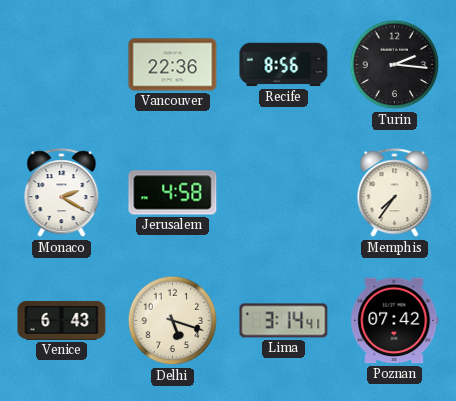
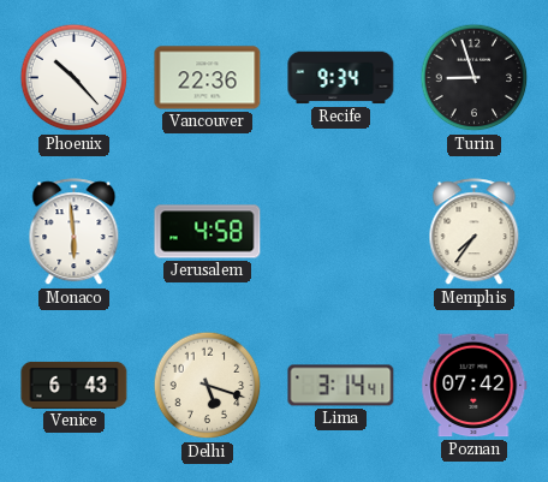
Phoenix: none -> 10:23
Recife: 8:56 -> 9:34
Turin: 2:16 -> 8:57
Monaco: 2:20 -> 5:59
